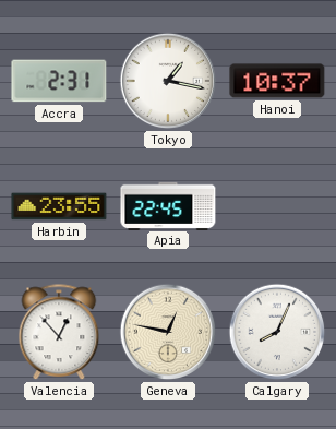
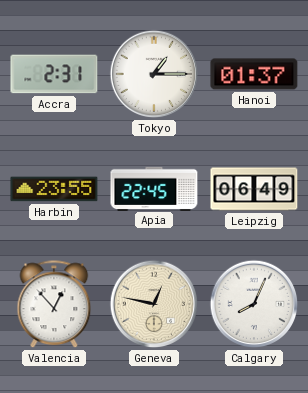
Tokyo: 1:17 -> 1:15
Hanoi: 10:37 -> 01:37
Leipzig: none -> 06:49
